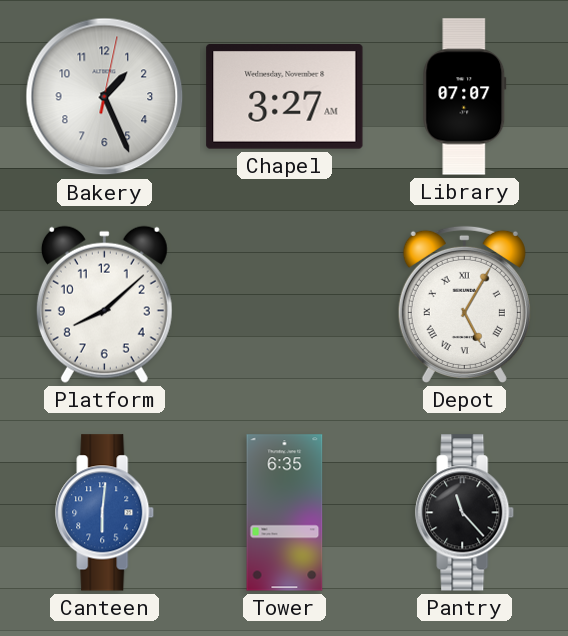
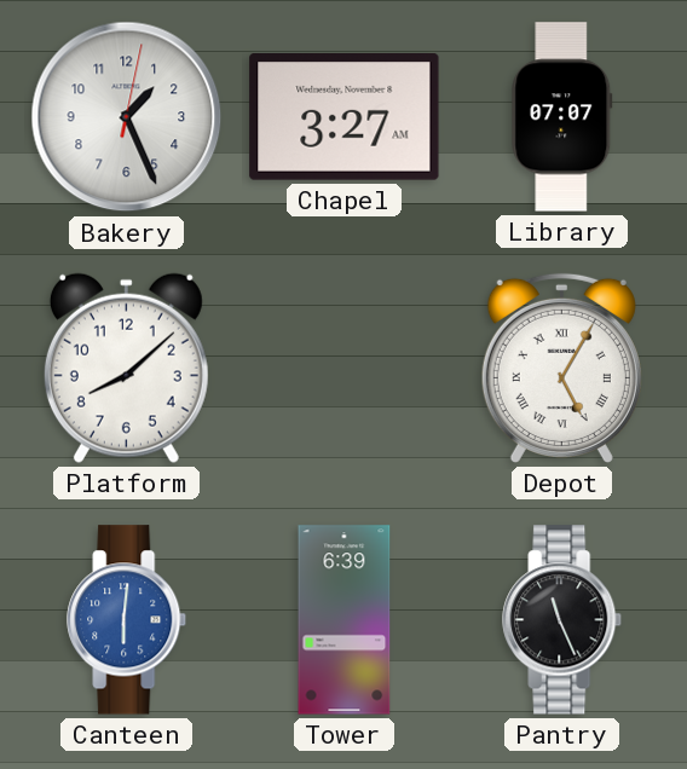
Tower: 6:35 -> 6:39
Pantry: 11:23 -> 11:26
